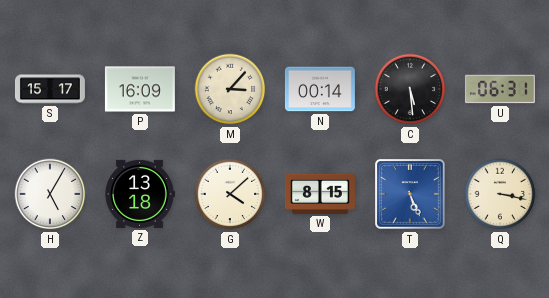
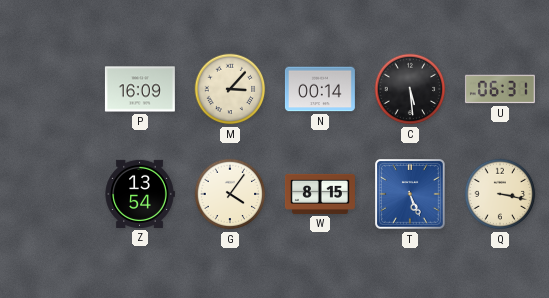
S: 15:17 -> none
H: 5:05 -> none
Z: 13:18 -> 13:54
G: 4:08 -> 4:06
